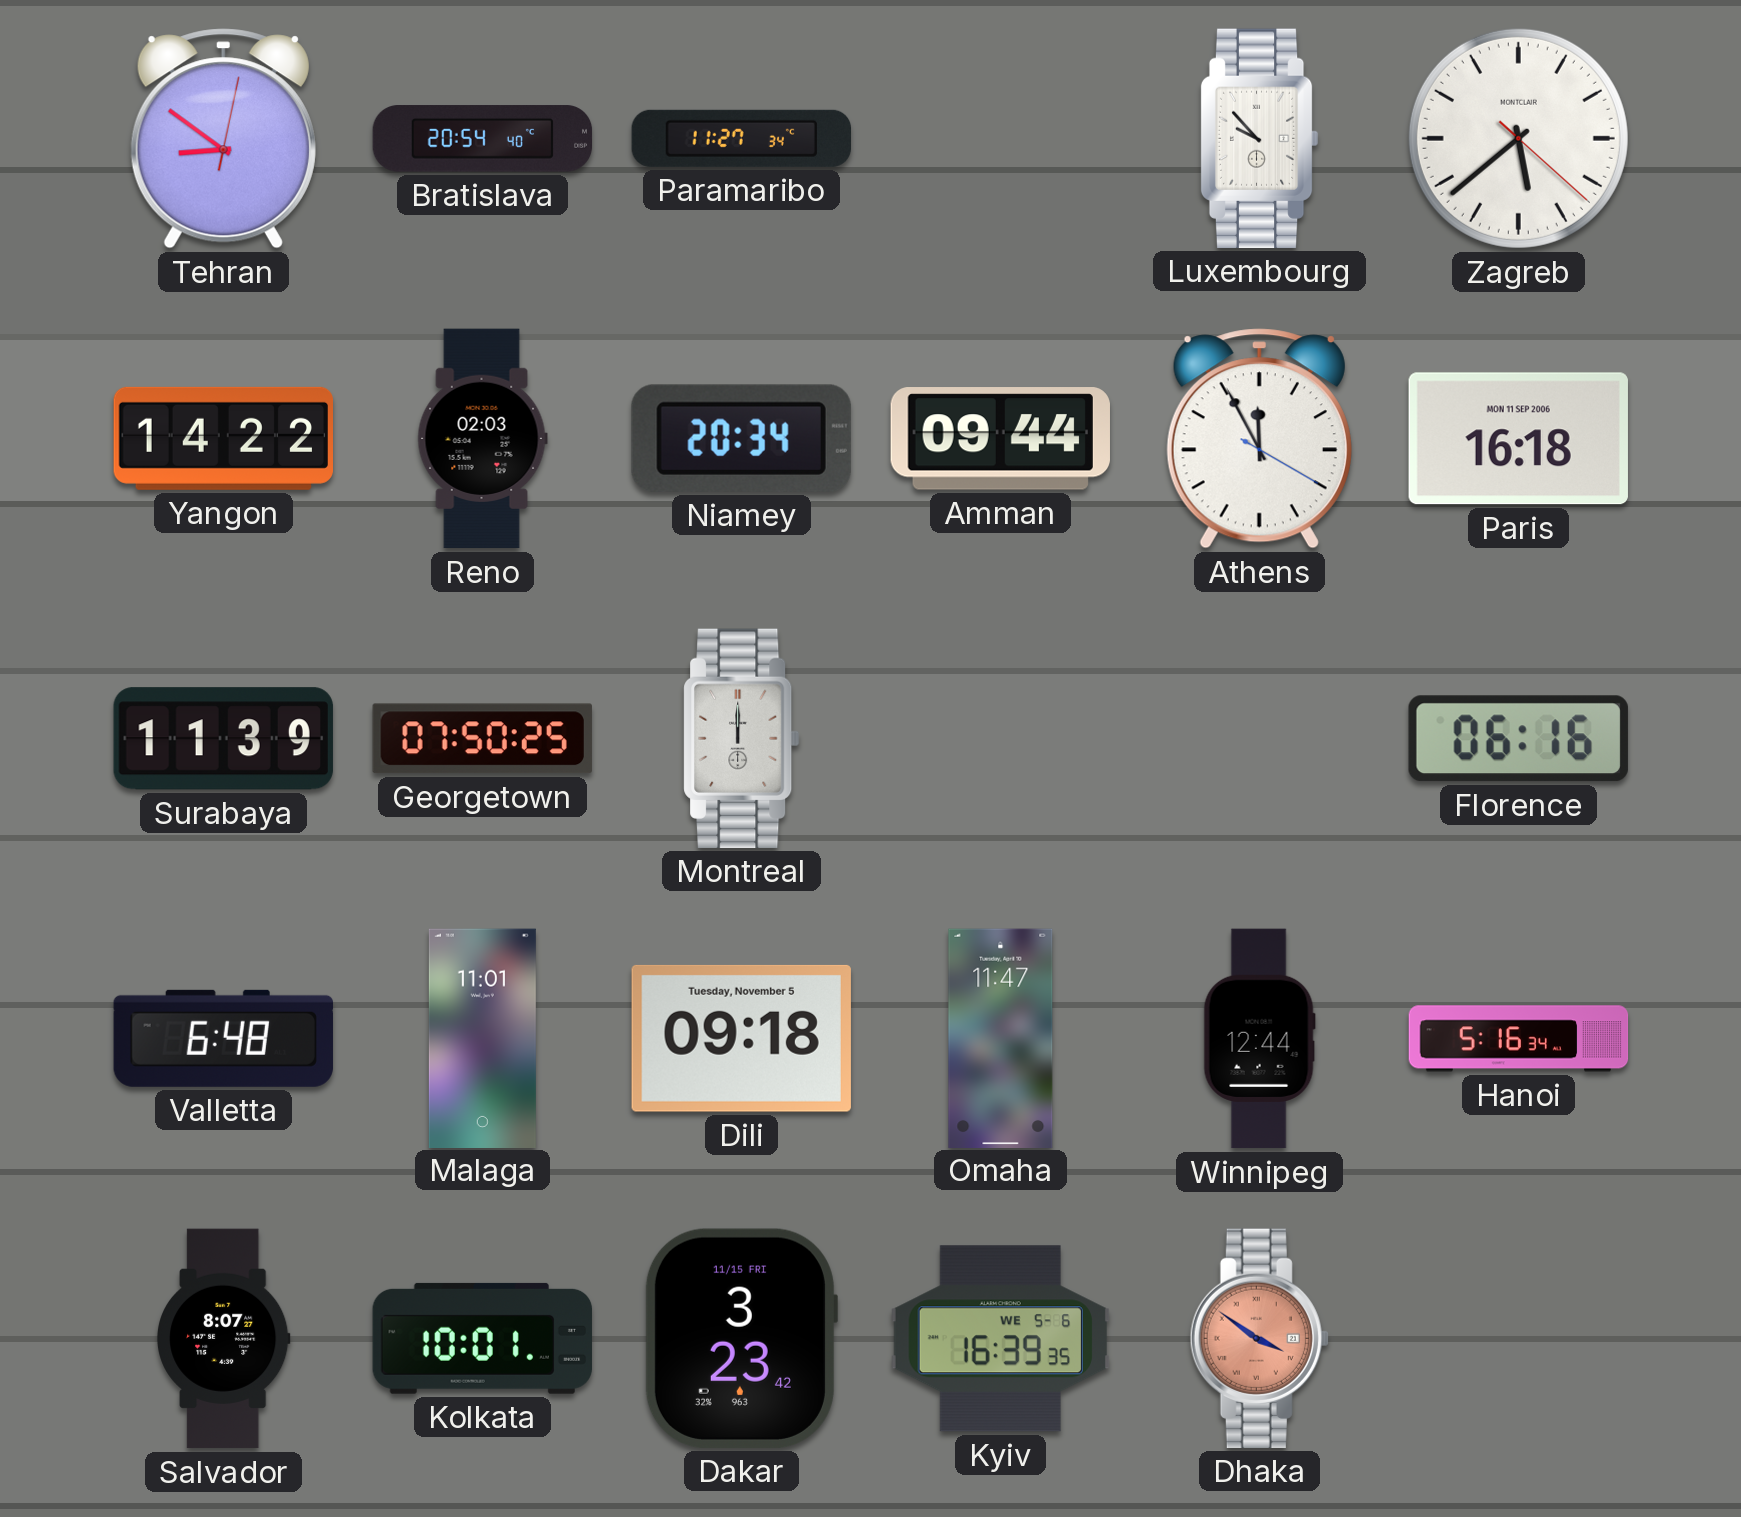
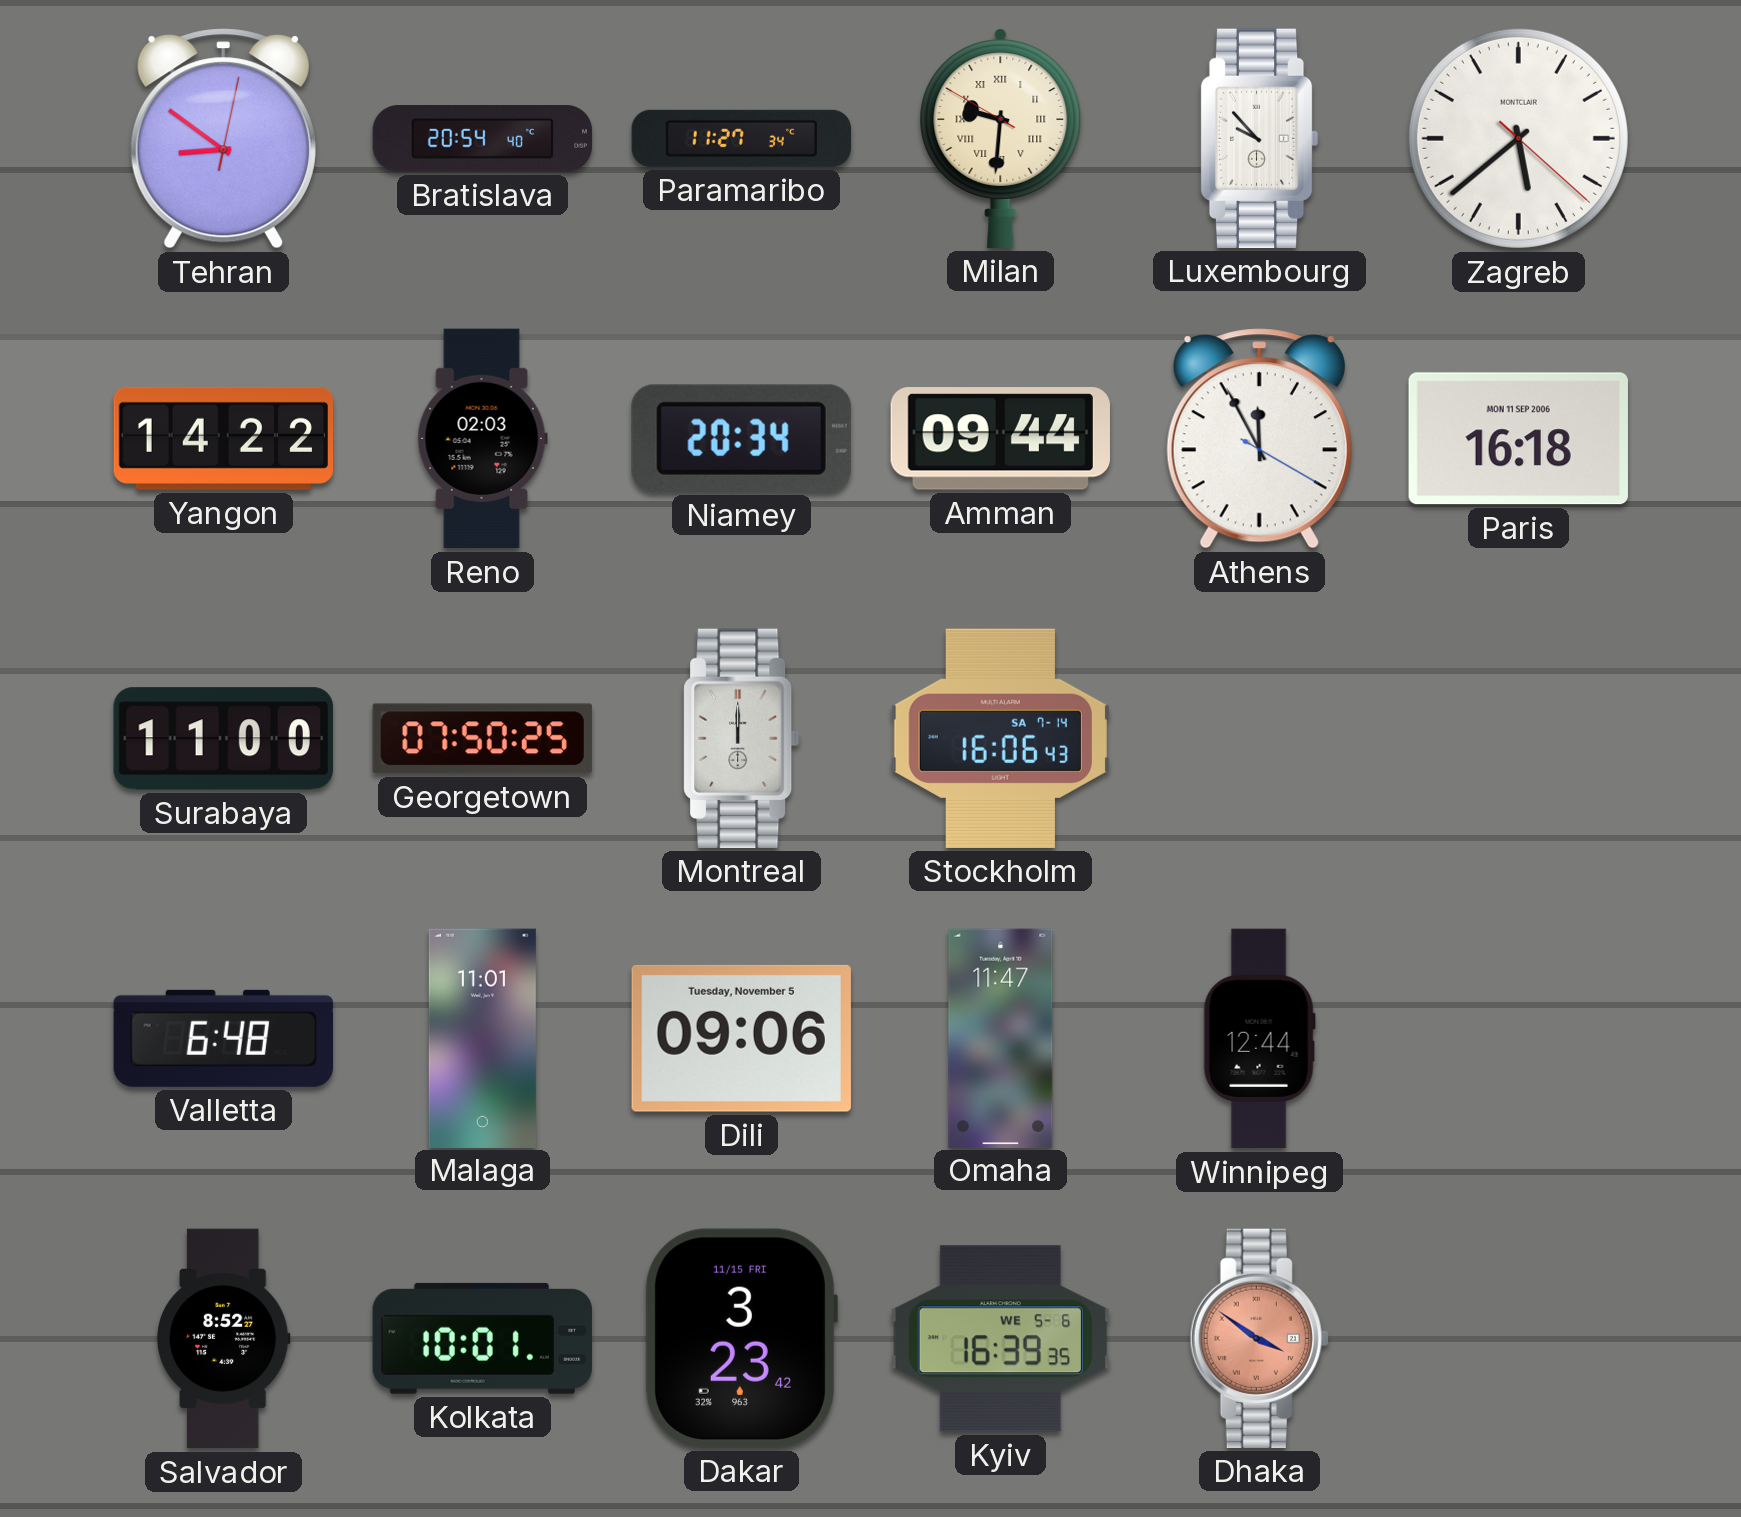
Milan: none -> 9:30
Surabaya: 11:39 -> 11:00
Stockholm: none -> 16:06
Florence: 06:16 -> none
Dili: 09:18 -> 09:06
Hanoi: 5:16 -> none
Salvador: 8:07 -> 8:52
